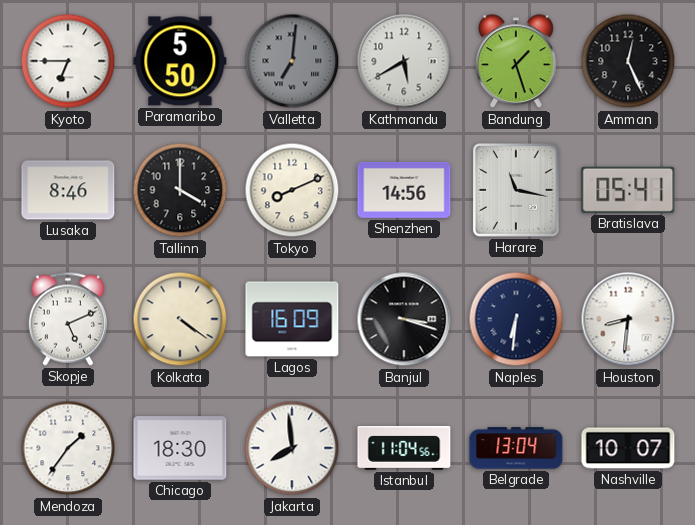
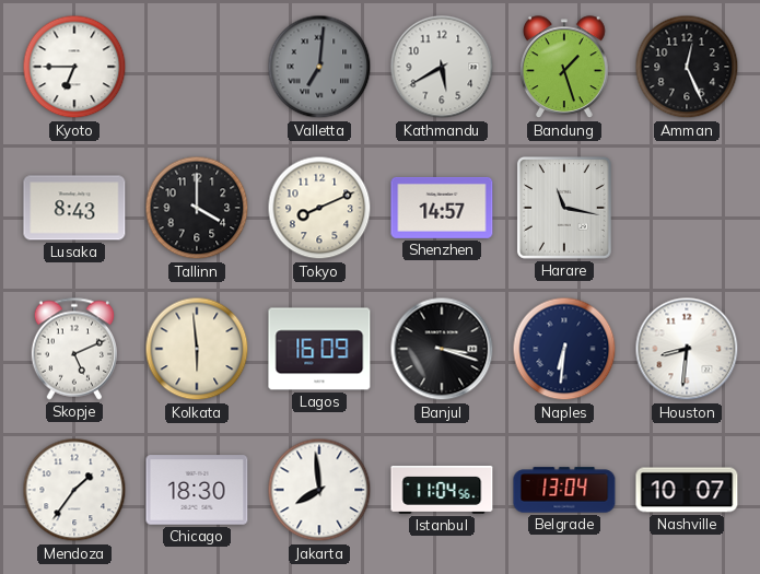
Paramaribo: 5:50 -> none
Lusaka: 8:46 -> 8:43
Shenzhen: 14:56 -> 14:57
Bratislava: 05:41 -> none
Kolkata: 4:21 -> 5:59
